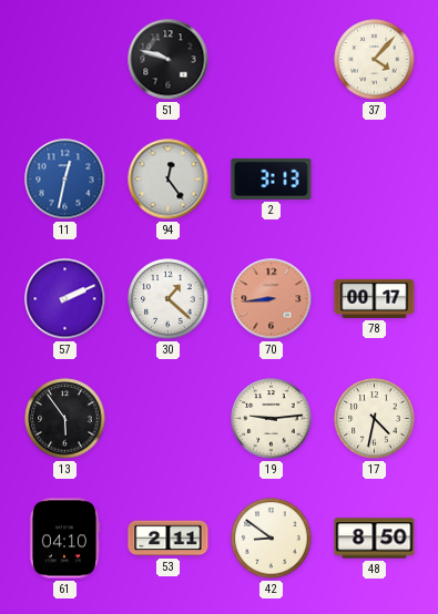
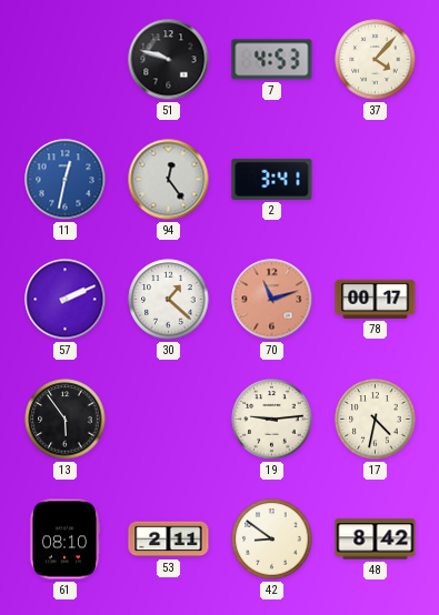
7: none -> 4:53
2: 3:13 -> 3:41
70: 8:44 -> 11:12
61: 04:10 -> 08:10
48: 8:50 -> 8:42
